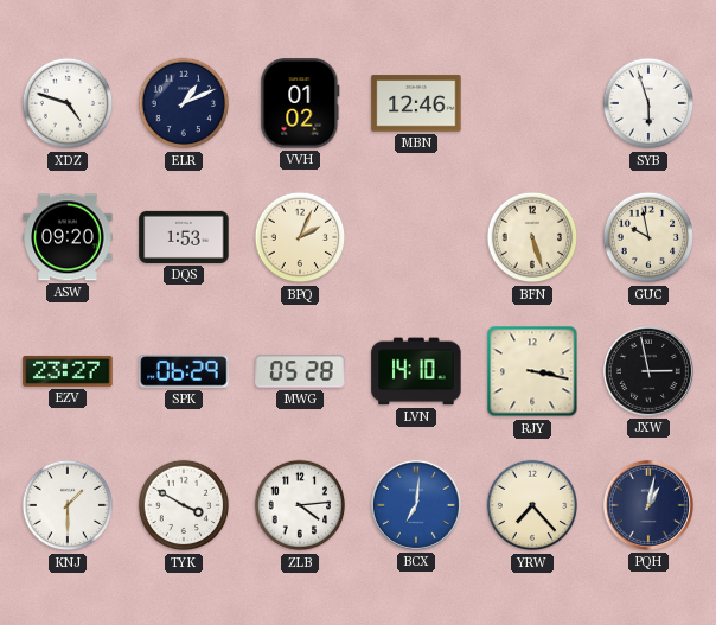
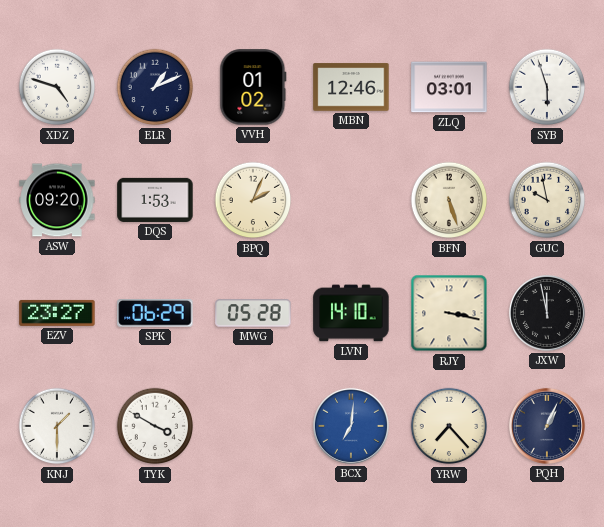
ZLQ: none -> 03:01
JXW: 2:58 -> 11:58
ZLB: 4:14 -> none
PQH: 1:02 -> 1:04
